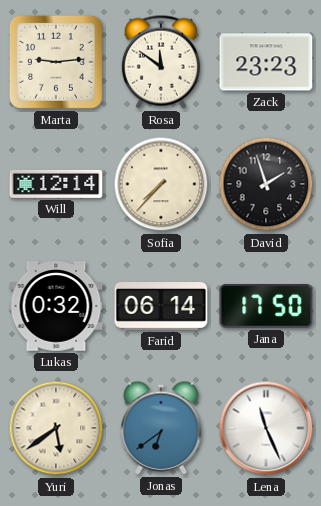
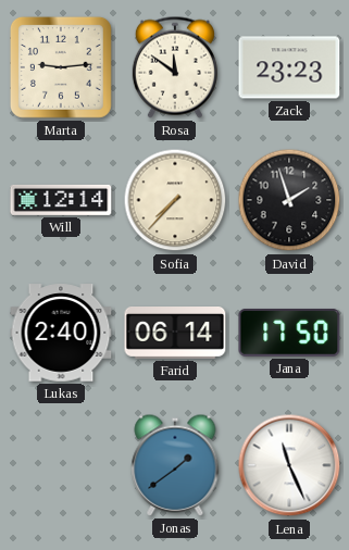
Lukas: 0:32 -> 2:40
Yuri: 5:39 -> none
Jonas: 6:39 -> 1:39
